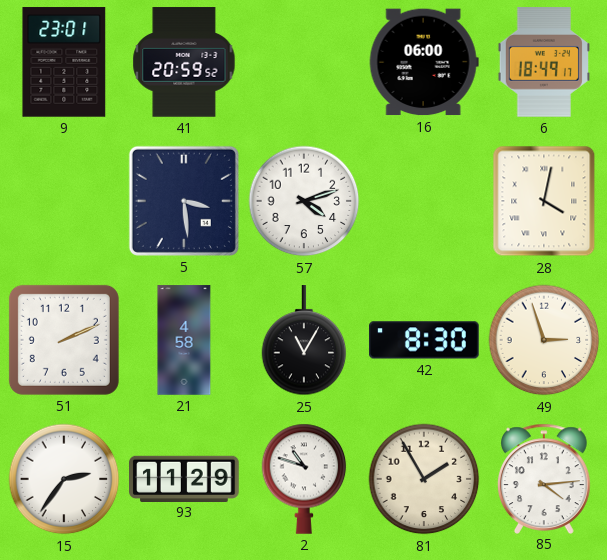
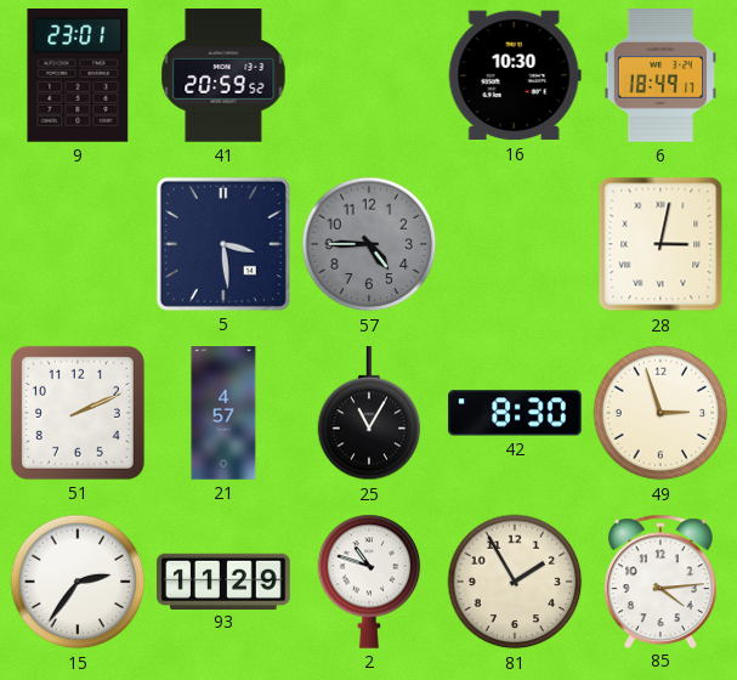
16: 06:00 -> 10:30
57: 4:12 -> 4:45
57 dial: white -> grey
28: 4:02 -> 3:02
21: 4:58 -> 4:57
